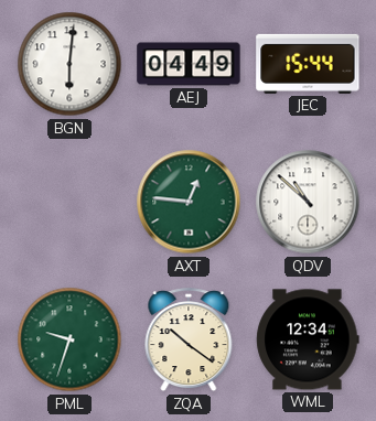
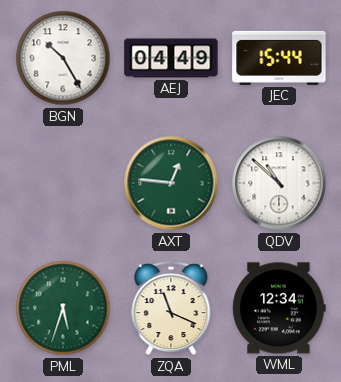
BGN: 6:01 -> 10:25
PML: 9:33 -> 5:33
ZQA: 10:21 -> 11:19
